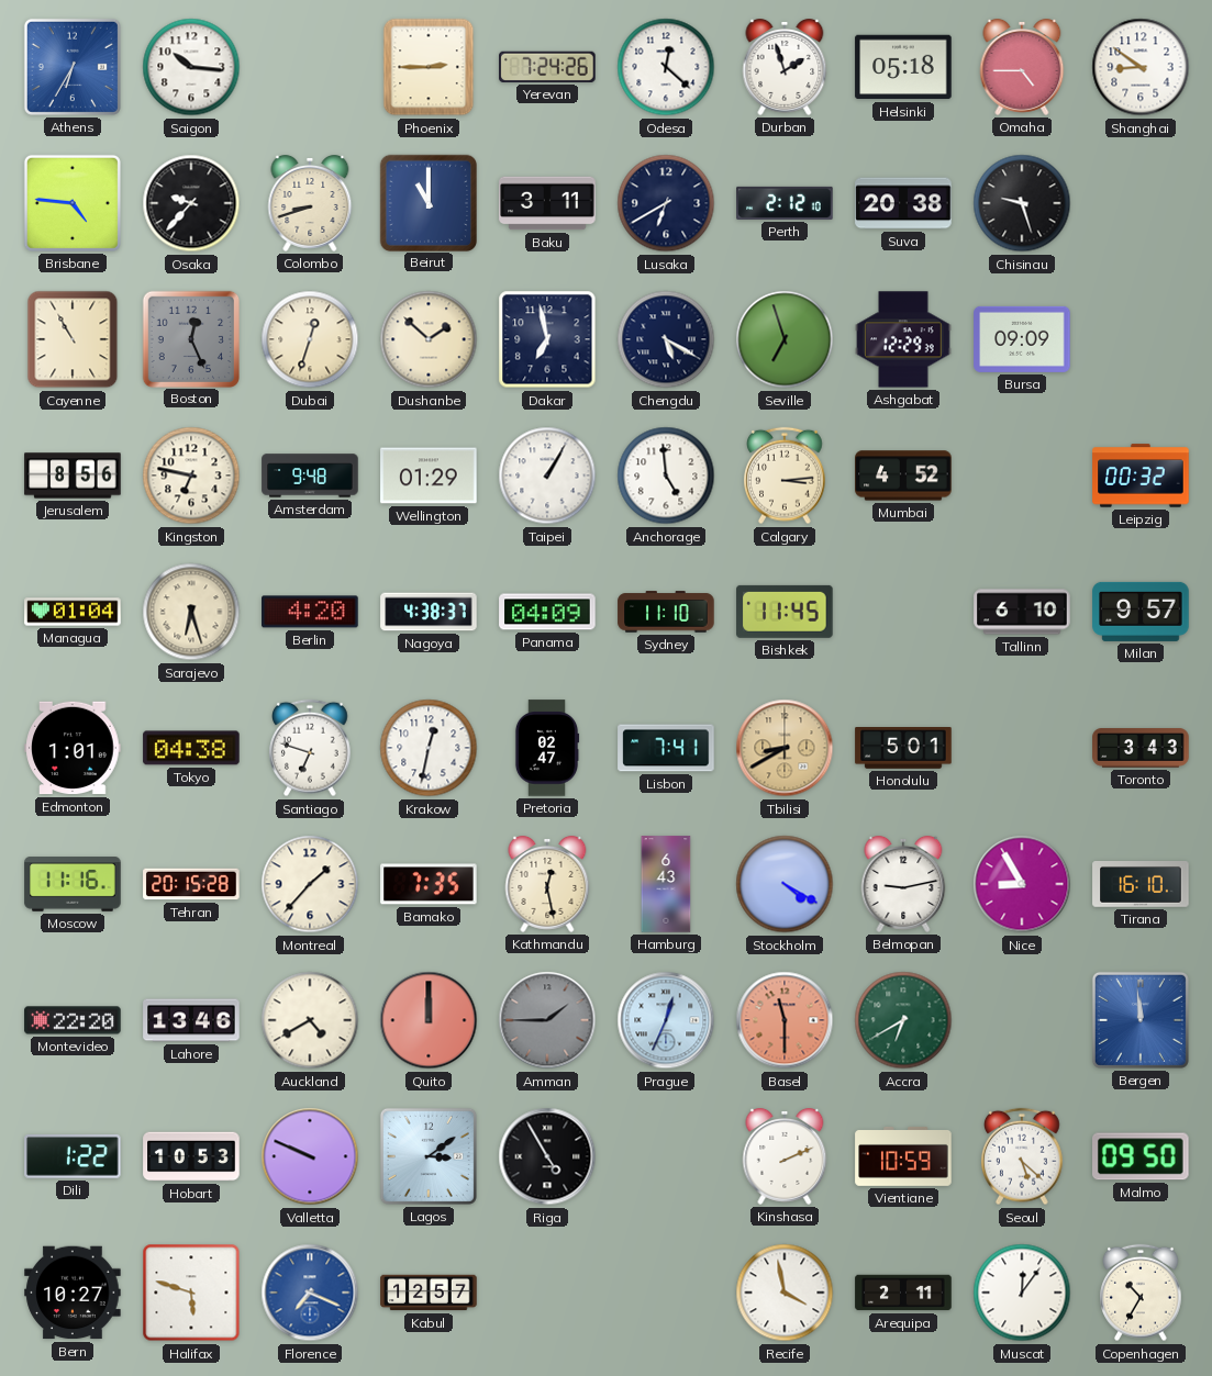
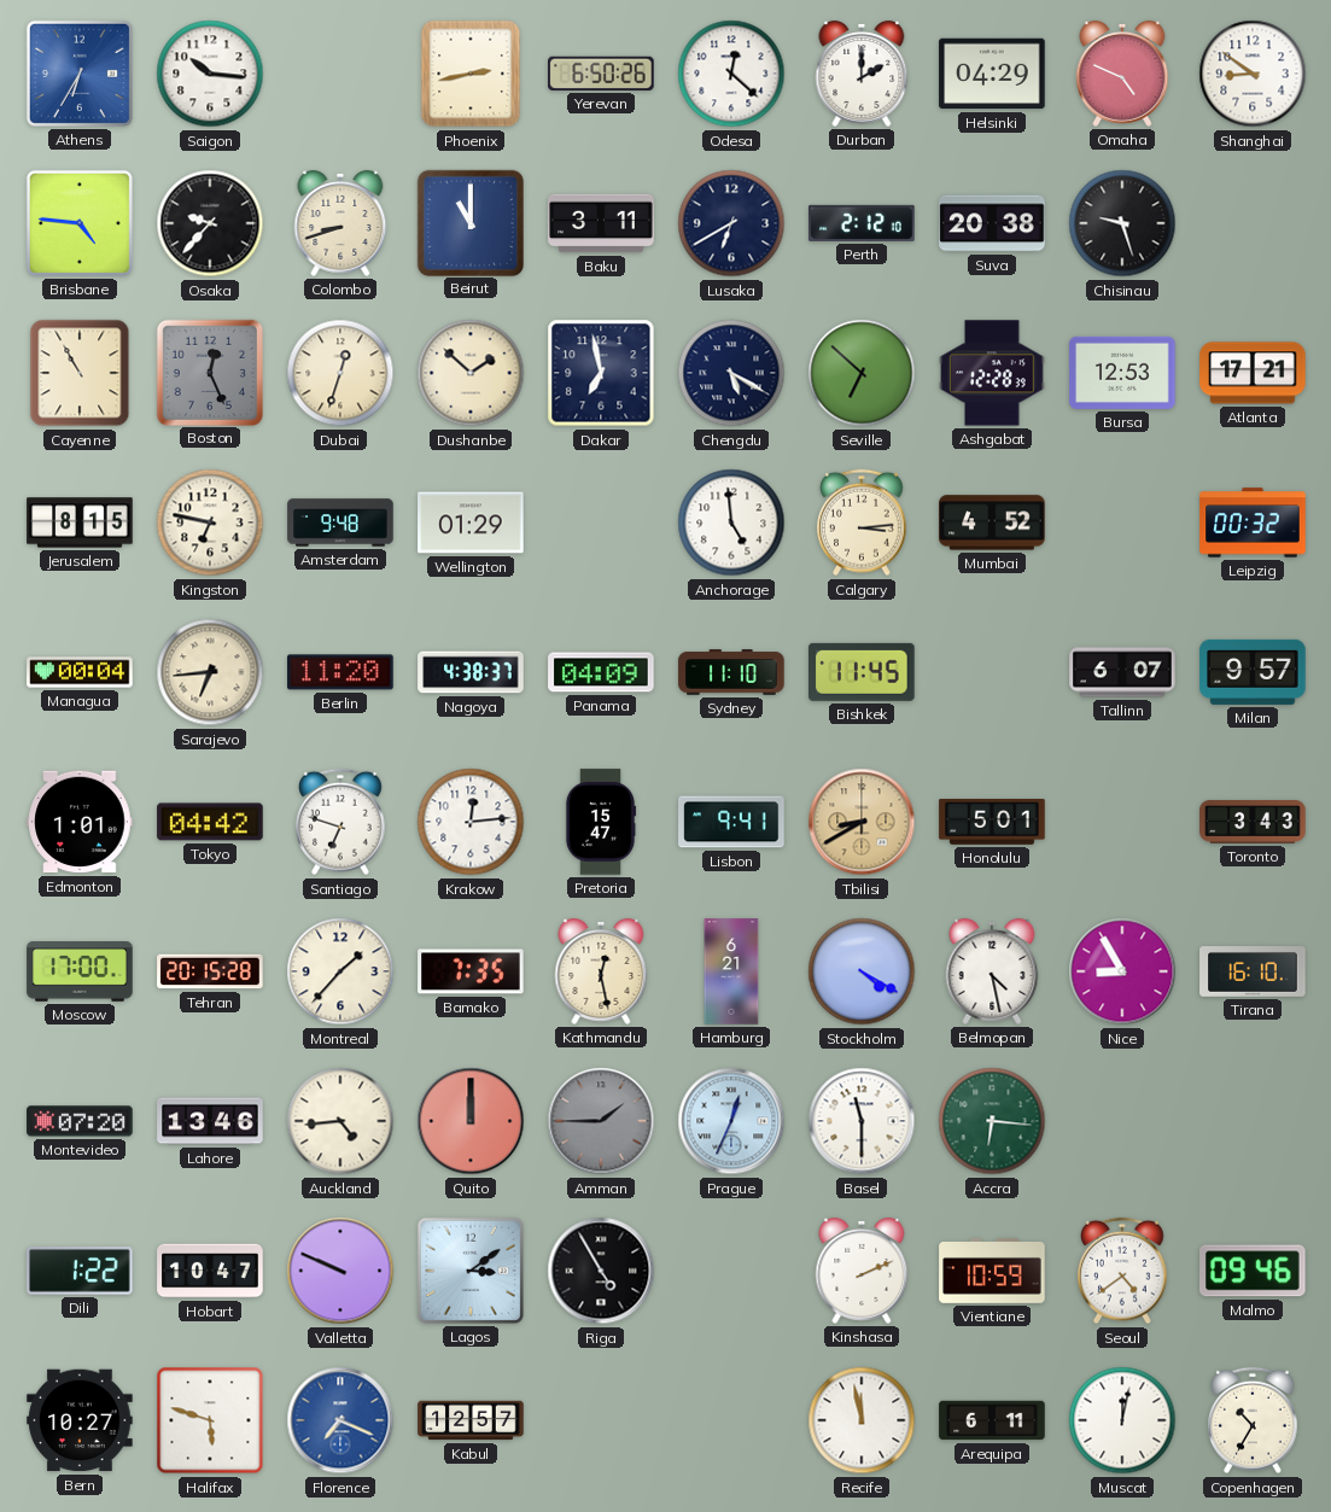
Phoenix: 2:45 -> 2:43
Yerevan: 7:24 -> 6:50
Durban: 1:57 -> 2:00
Helsinki: 05:18 -> 04:29
Omaha: 4:45 -> 4:49
Seville: 6:57 -> 6:52
Ashgabat: 12:29 -> 12:28
Bursa: 09:09 -> 12:53
Atlanta: none -> 17:21
Jerusalem: 8:56 -> 8:15
Taipei: 1:05 -> none
Managua: 01:04 -> 00:04
Sarajevo: 6:27 -> 6:44
Berlin: 4:20 -> 11:20
Tallinn: 6:10 -> 6:07
Tokyo: 04:38 -> 04:42
Krakow: 12:32 -> 12:14
Pretoria: 02:47 -> 15:47
Lisbon: 7:41 -> 9:41
Moscow: 11:16 -> 17:00
Hamburg: 6:43 -> 6:21
Belmopan: 9:13 -> 4:28
Montevideo: 22:20 -> 07:20
Auckland: 4:40 -> 4:44
Basel dial: salmon -> white
Accra: 6:40 -> 6:16
Bergen: 11:59 -> none
Hobart: 10:53 -> 10:47
Seoul: 5:22 -> 4:39
Malmo: 09:50 -> 09:46
Recife: 3:58 -> 11:58
Arequipa: 2:11 -> 6:11
Muscat: 12:06 -> 12:02
